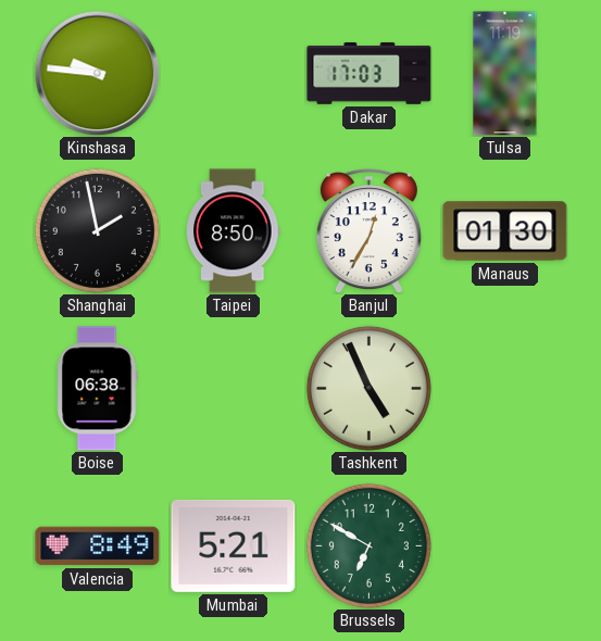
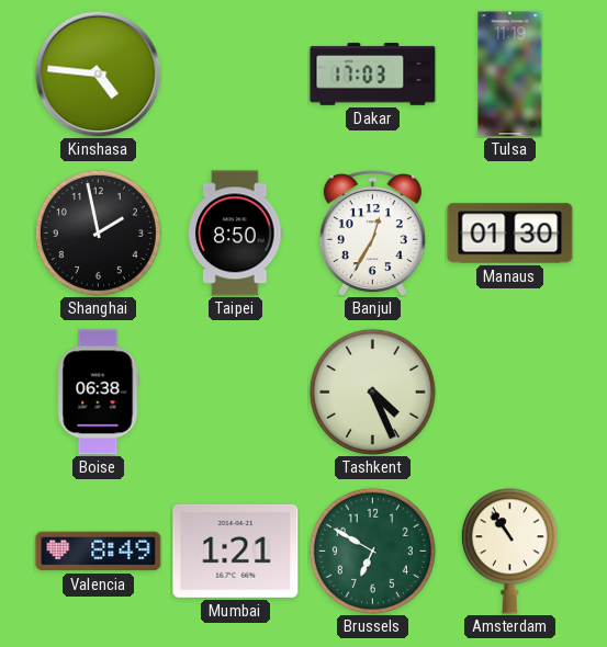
Kinshasa: 9:46 -> 4:46
Tashkent: 4:56 -> 4:26
Mumbai: 5:21 -> 1:21
Amsterdam: none -> 10:54
